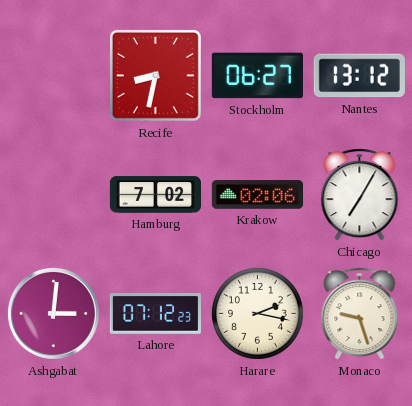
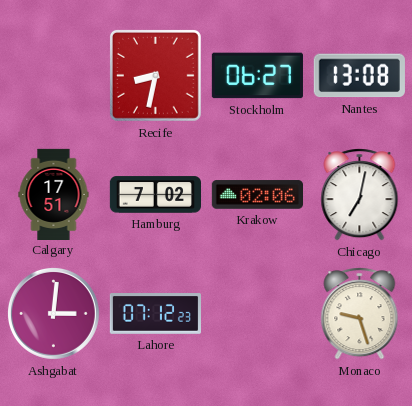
Nantes: 13:12 -> 13:08
Calgary: none -> 17:51
Chicago: 7:05 -> 7:02
Harare: 2:17 -> none
